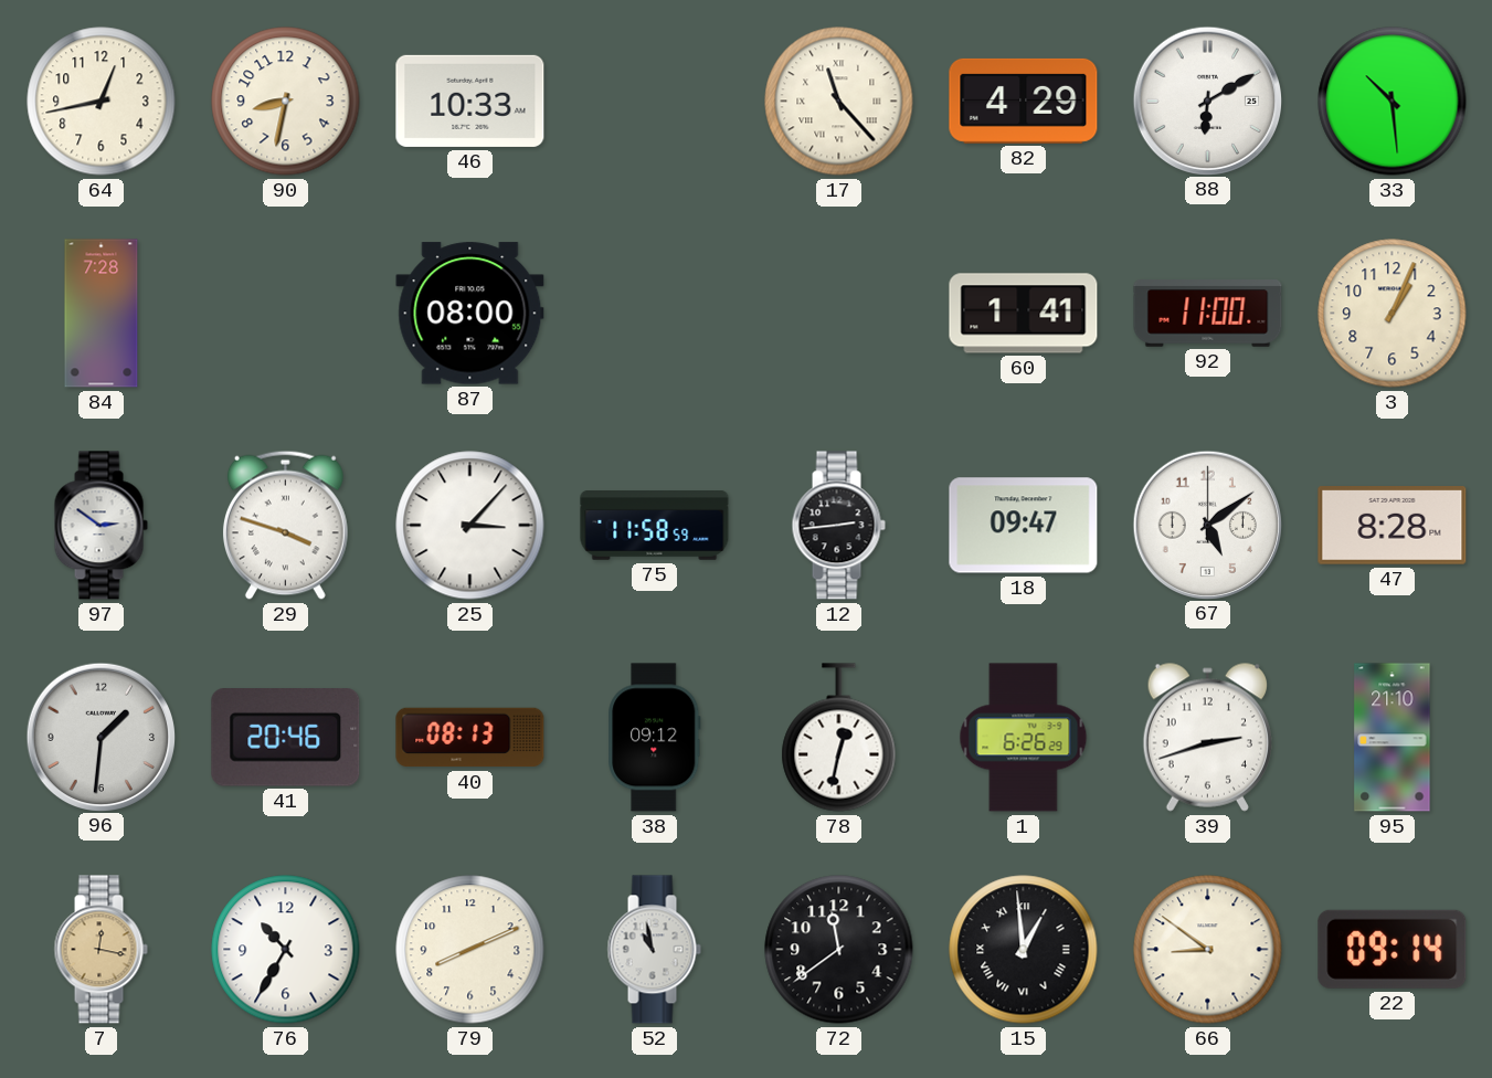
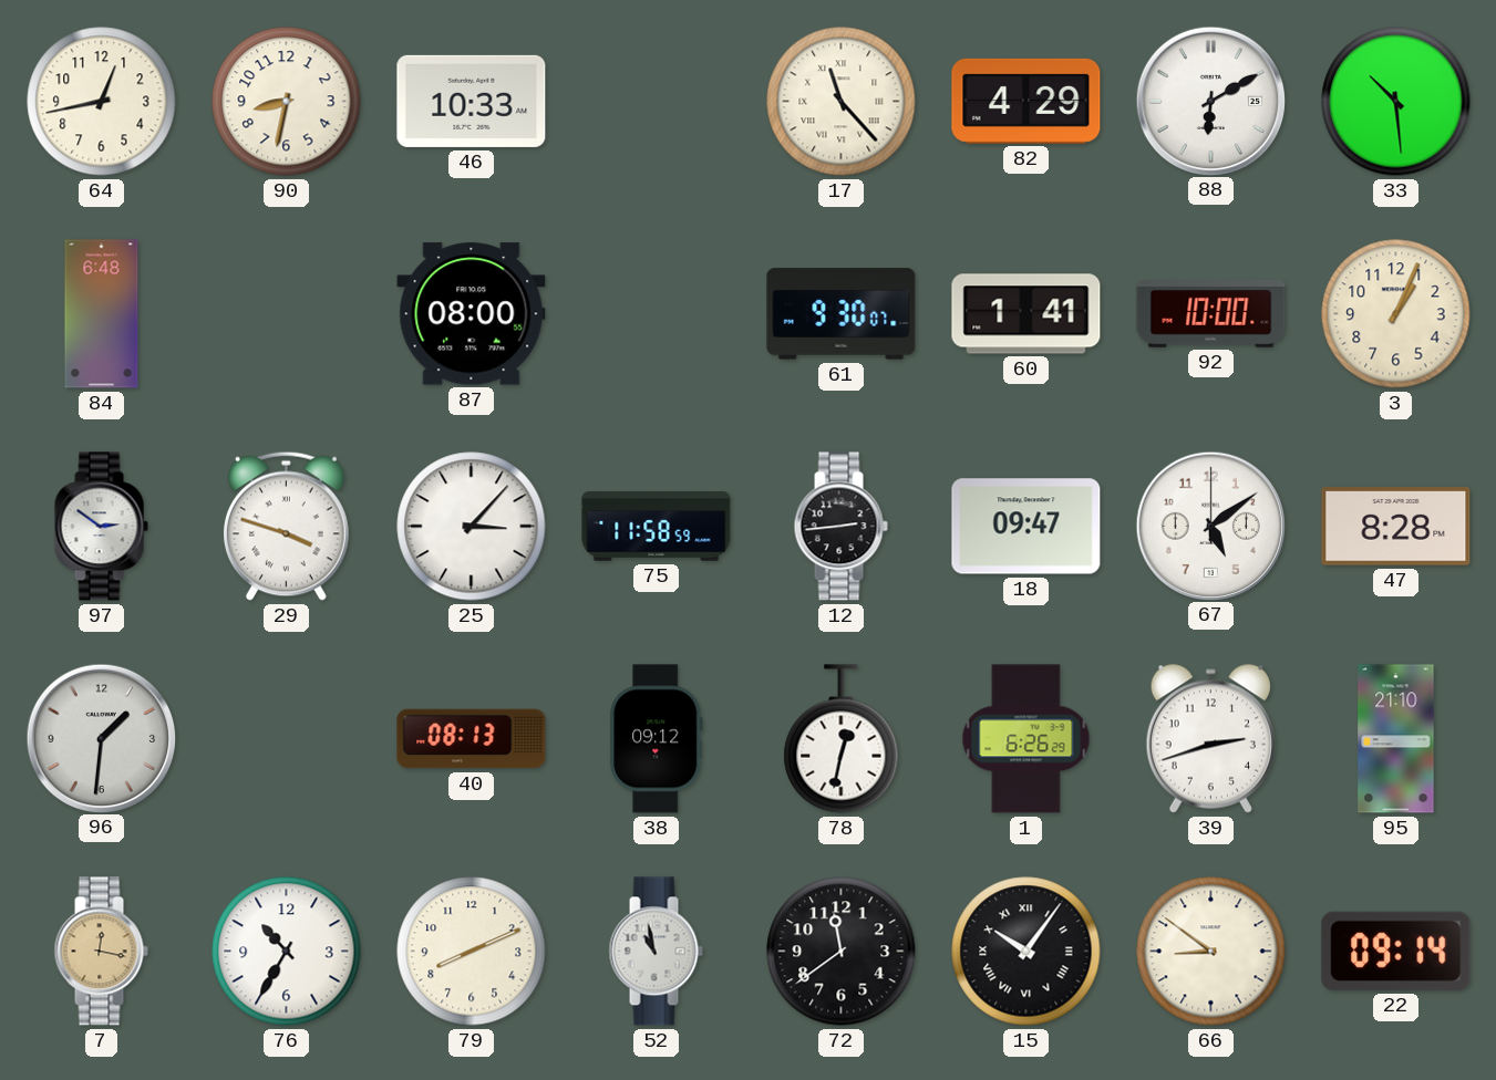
84: 7:28 -> 6:48
61: none -> 9:30
92: 11:00 -> 10:00
41: 20:46 -> none
15: 12:59 -> 10:06
